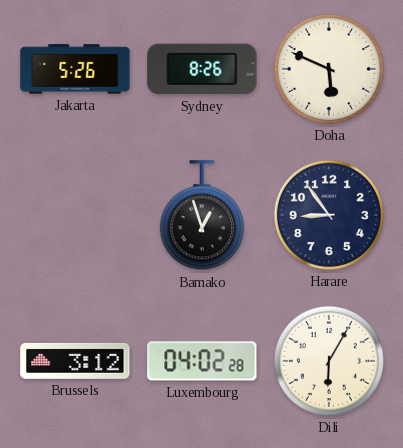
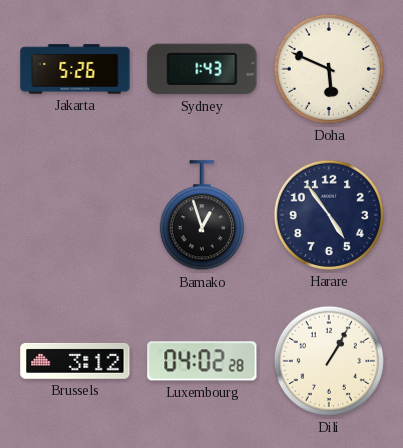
Sydney: 8:26 -> 1:43
Harare: 8:54 -> 4:54
Dili: 6:05 -> 1:05
